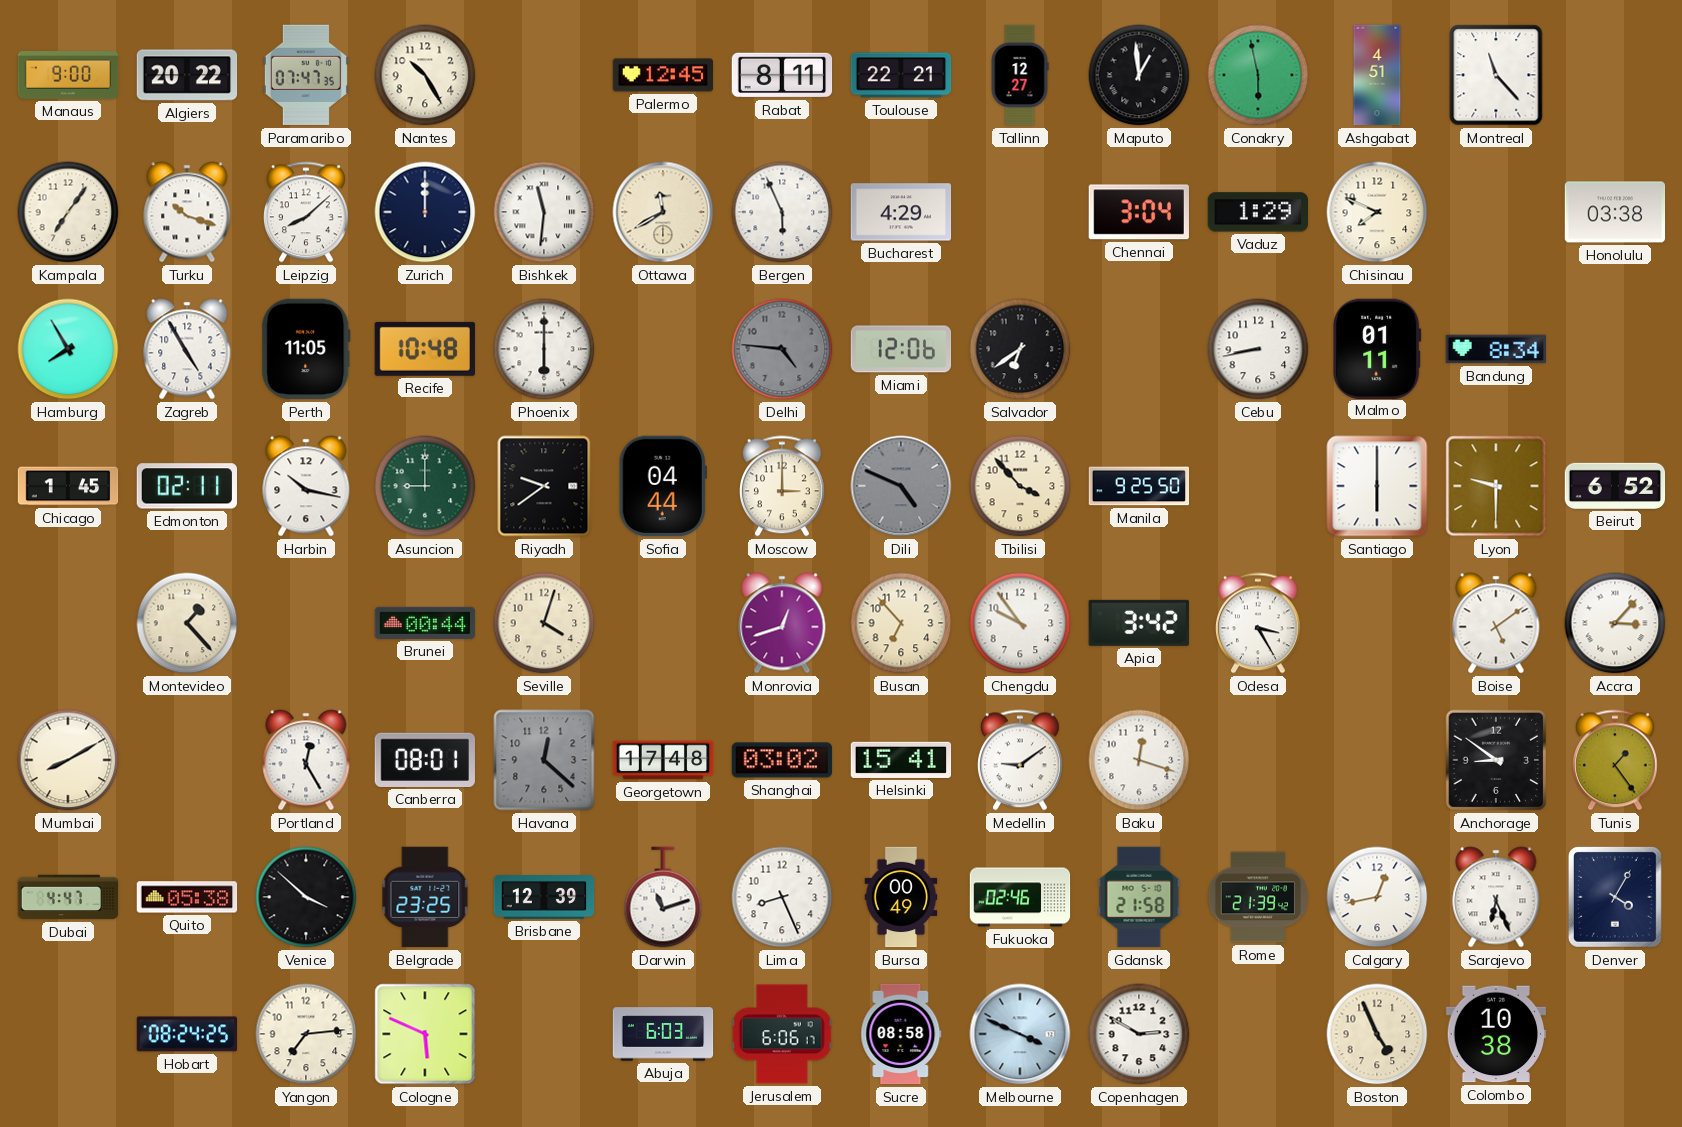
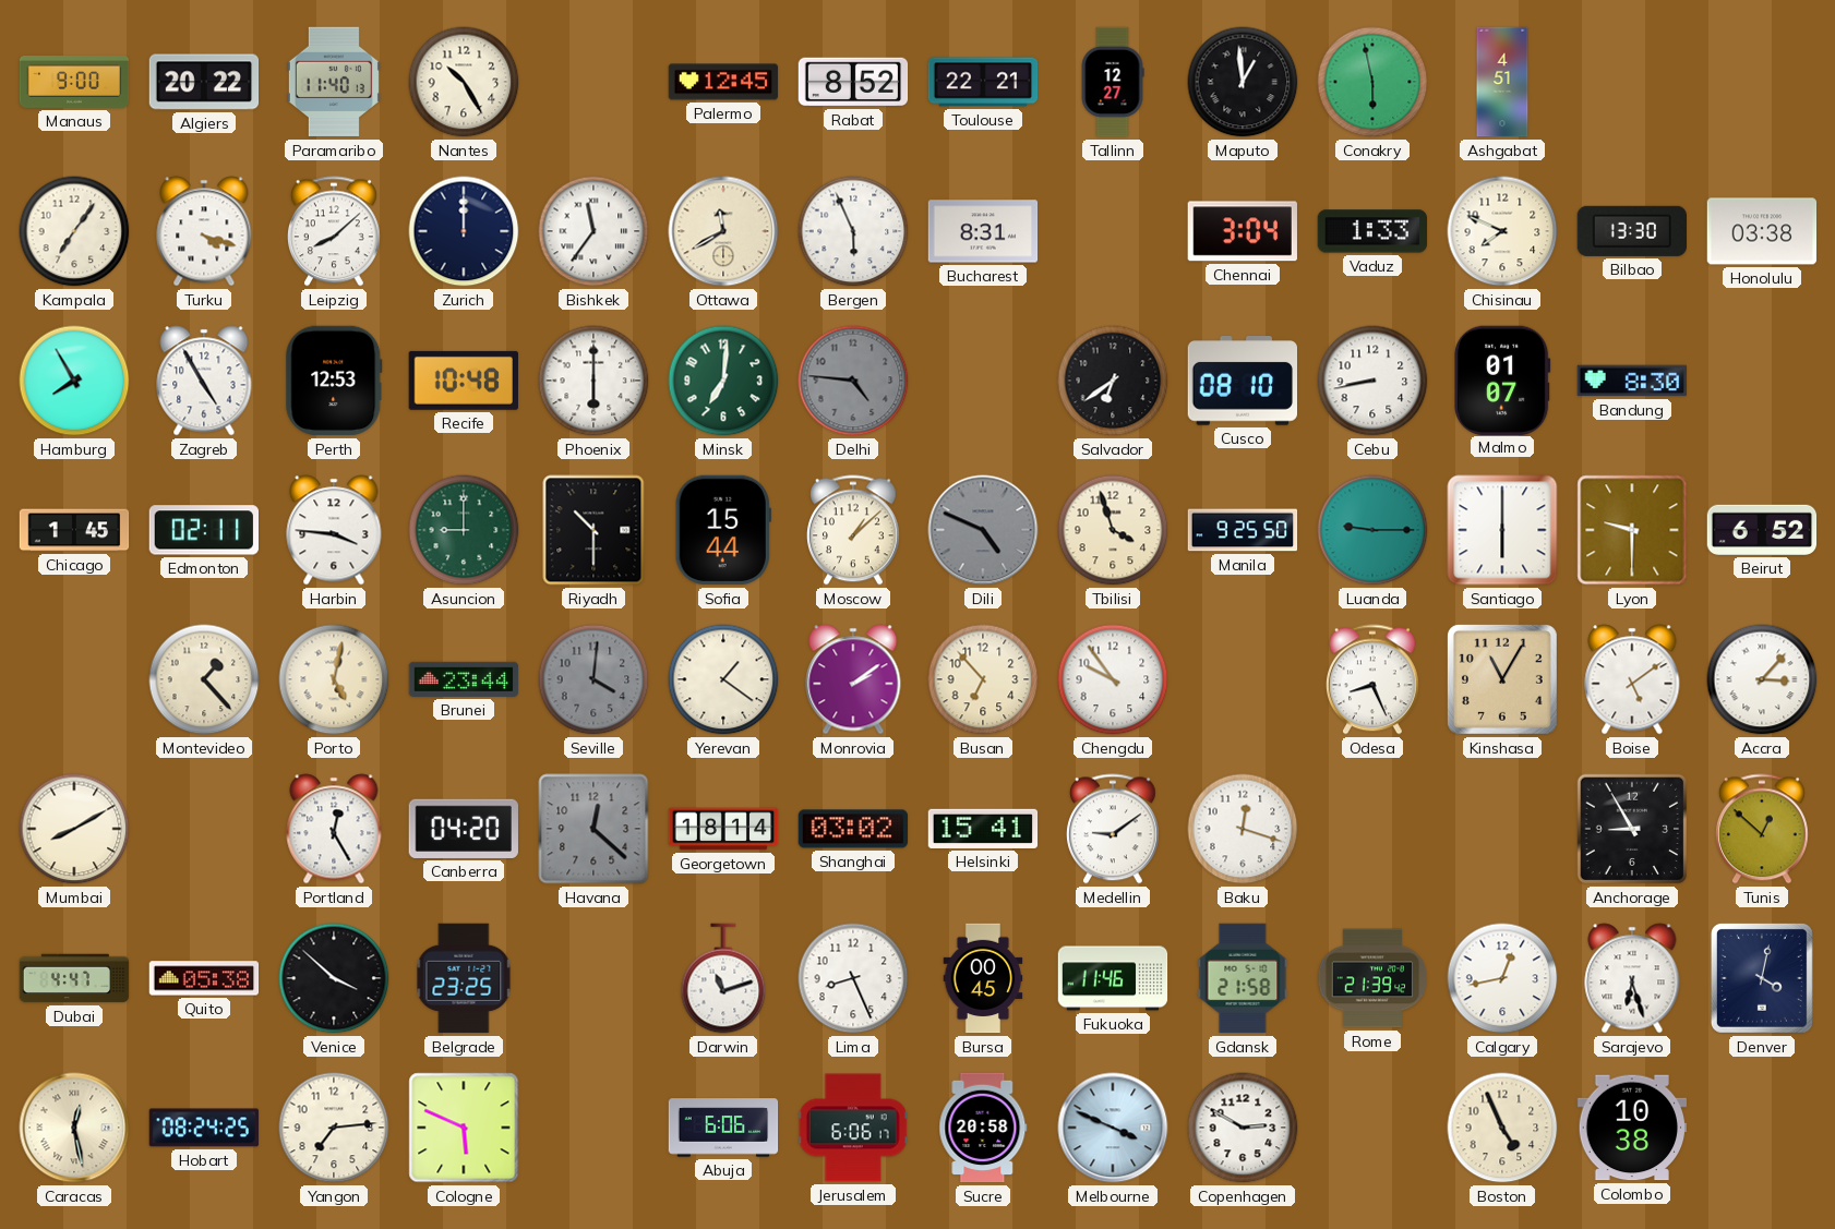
Paramaribo: 07:47 -> 11:40
Rabat: 8:11 -> 8:52
Montreal: 11:23 -> none
Turku: 10:18 -> 4:18
Bishkek: 11:31 -> 11:36
Bucharest: 4:29 -> 8:31
Vaduz: 1:29 -> 1:33
Bilbao: none -> 13:30
Perth: 11:05 -> 12:53
Minsk: none -> 7:01
Miami: 12:06 -> none
Cusco: none -> 08:10
Malmo: 01:11 -> 01:07
Bandung: 8:34 -> 8:30
Harbin: 10:17 -> 3:46
Riyadh: 9:39 -> 10:30
Sofia: 04:44 -> 15:44
Moscow: 3:00 -> 1:08
Tbilisi: 3:53 -> 3:57
Luanda: none -> 9:15
Porto: none -> 5:02
Brunei: 00:44 -> 23:44
Seville: 4:03 -> 4:01
Seville dial: cream -> grey
Yerevan: none -> 1:21
Monrovia: 12:42 -> 2:09
Apia: 3:42 -> none
Odesa: 3:25 -> 8:26
Kinshasa: none -> 11:05
Canberra: 08:01 -> 04:20
Georgetown: 17:48 -> 18:14
Anchorage: 8:51 -> 8:55
Tunis: 1:24 -> 12:52
Brisbane: 12:39 -> none
Bursa: 00:49 -> 00:45
Fukuoka: 02:46 -> 11:46
Sarajevo: 6:26 -> 6:27
Denver: 4:05 -> 4:02
Caracas: none -> 12:28
Abuja: 6:03 -> 6:06
Sucre: 08:58 -> 20:58
